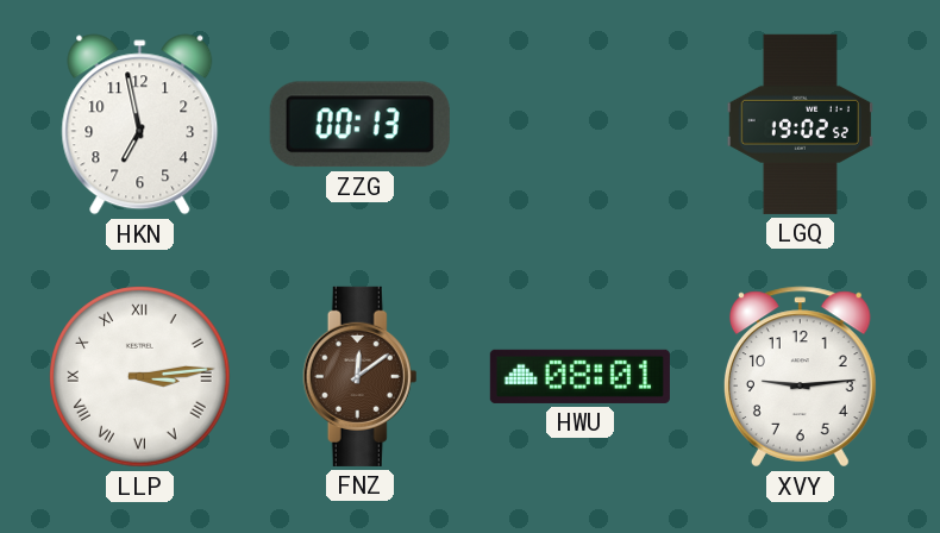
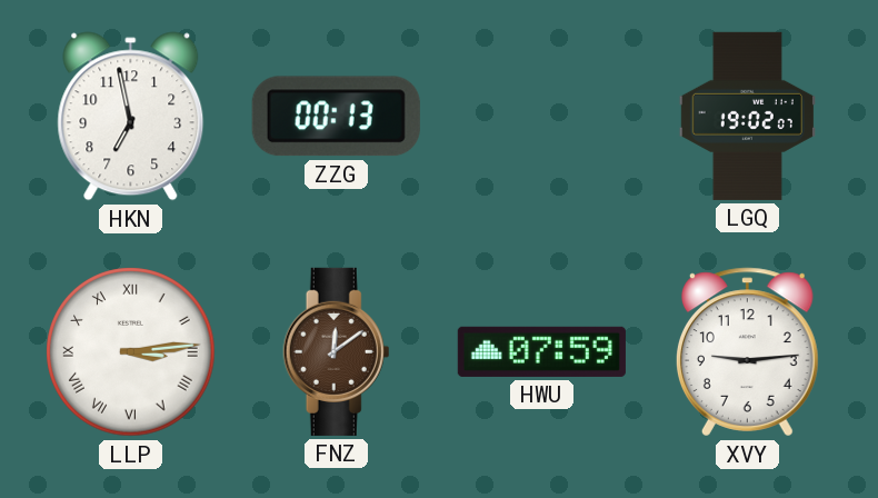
LGQ: 19:02:52 -> 19:02:07
HWU: 08:01 -> 07:59
